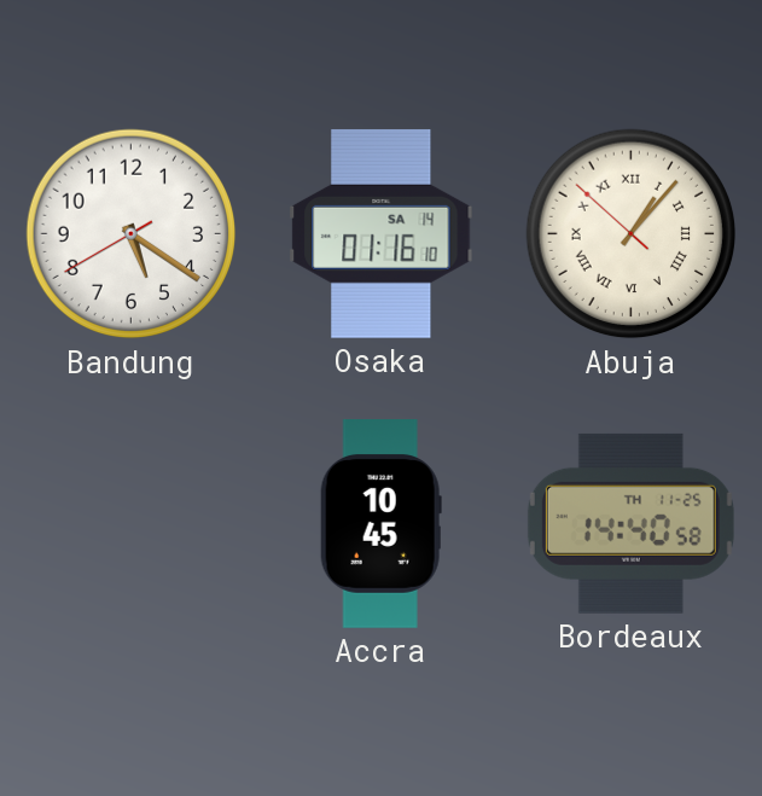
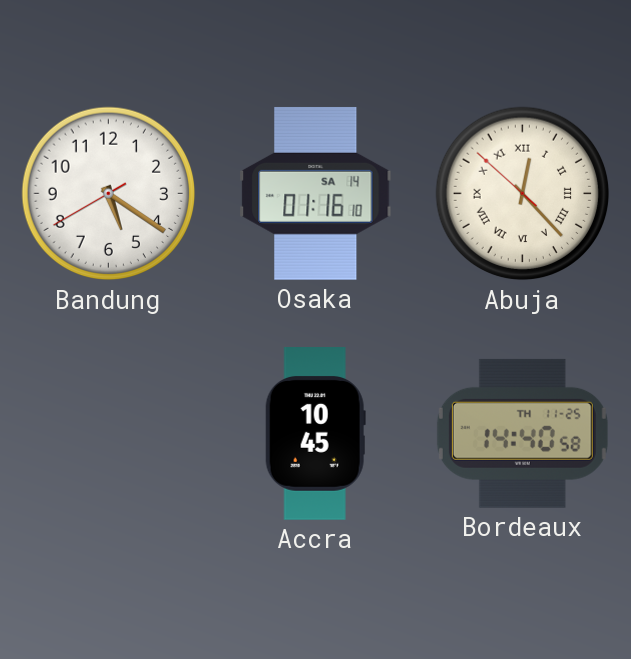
Abuja: 1:06 -> 12:22
